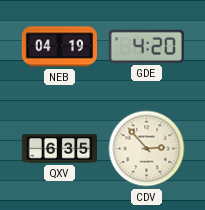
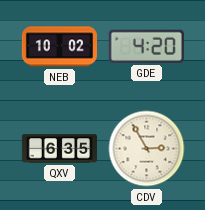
NEB: 04:19 -> 10:02
CDV: 2:53 -> 2:55
